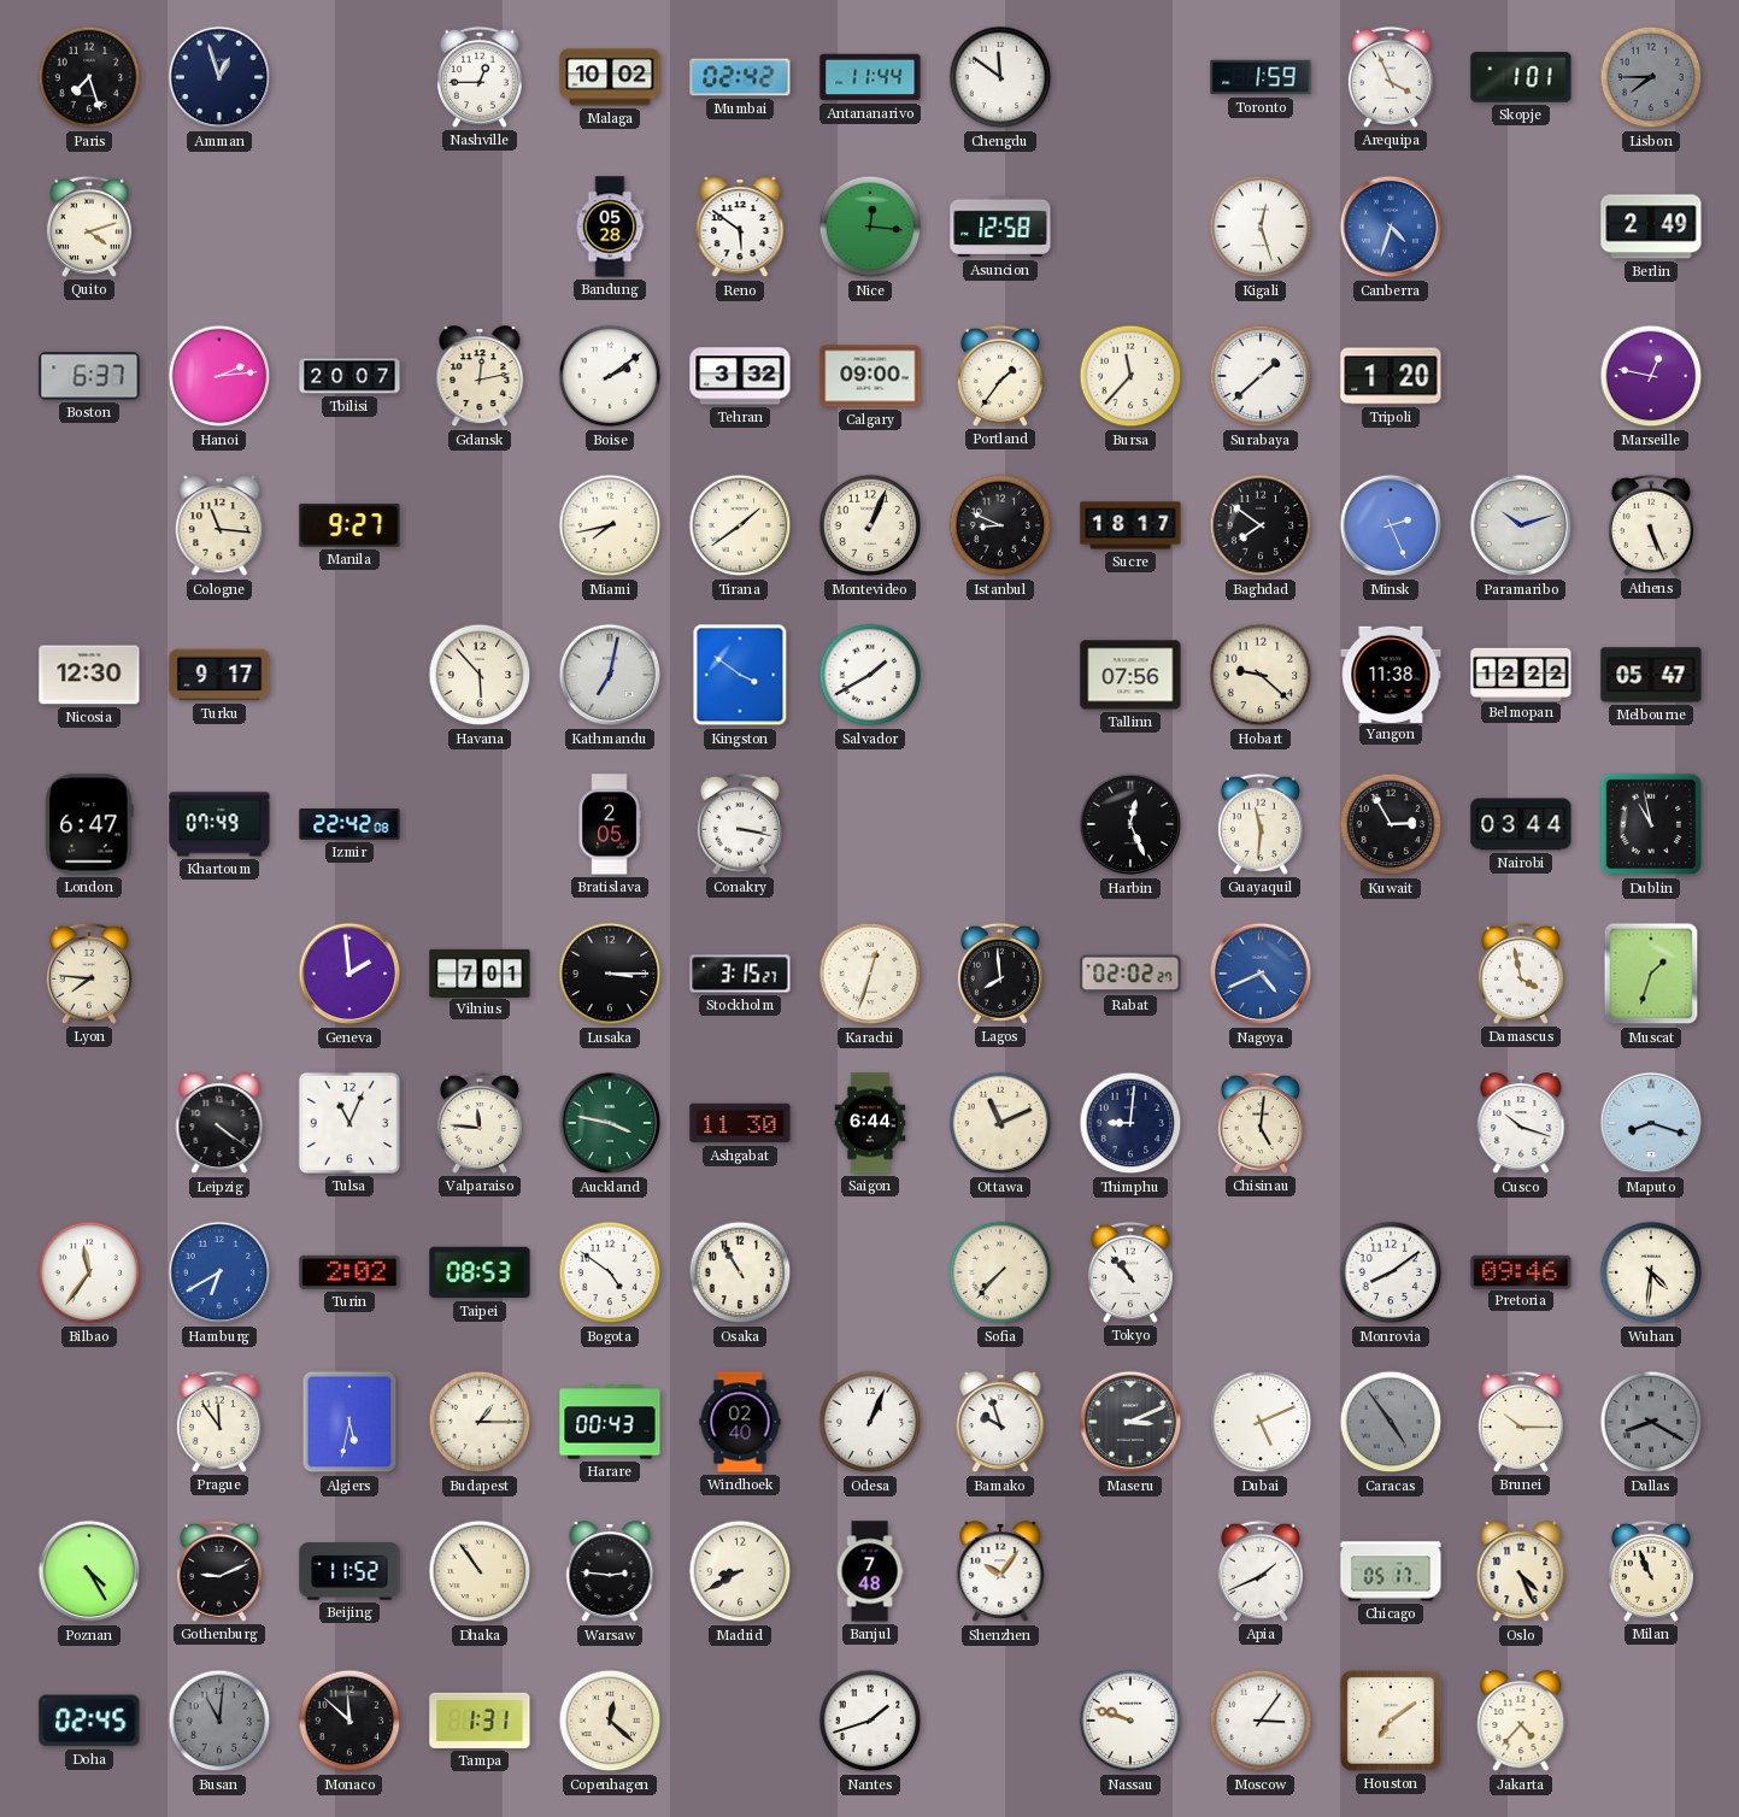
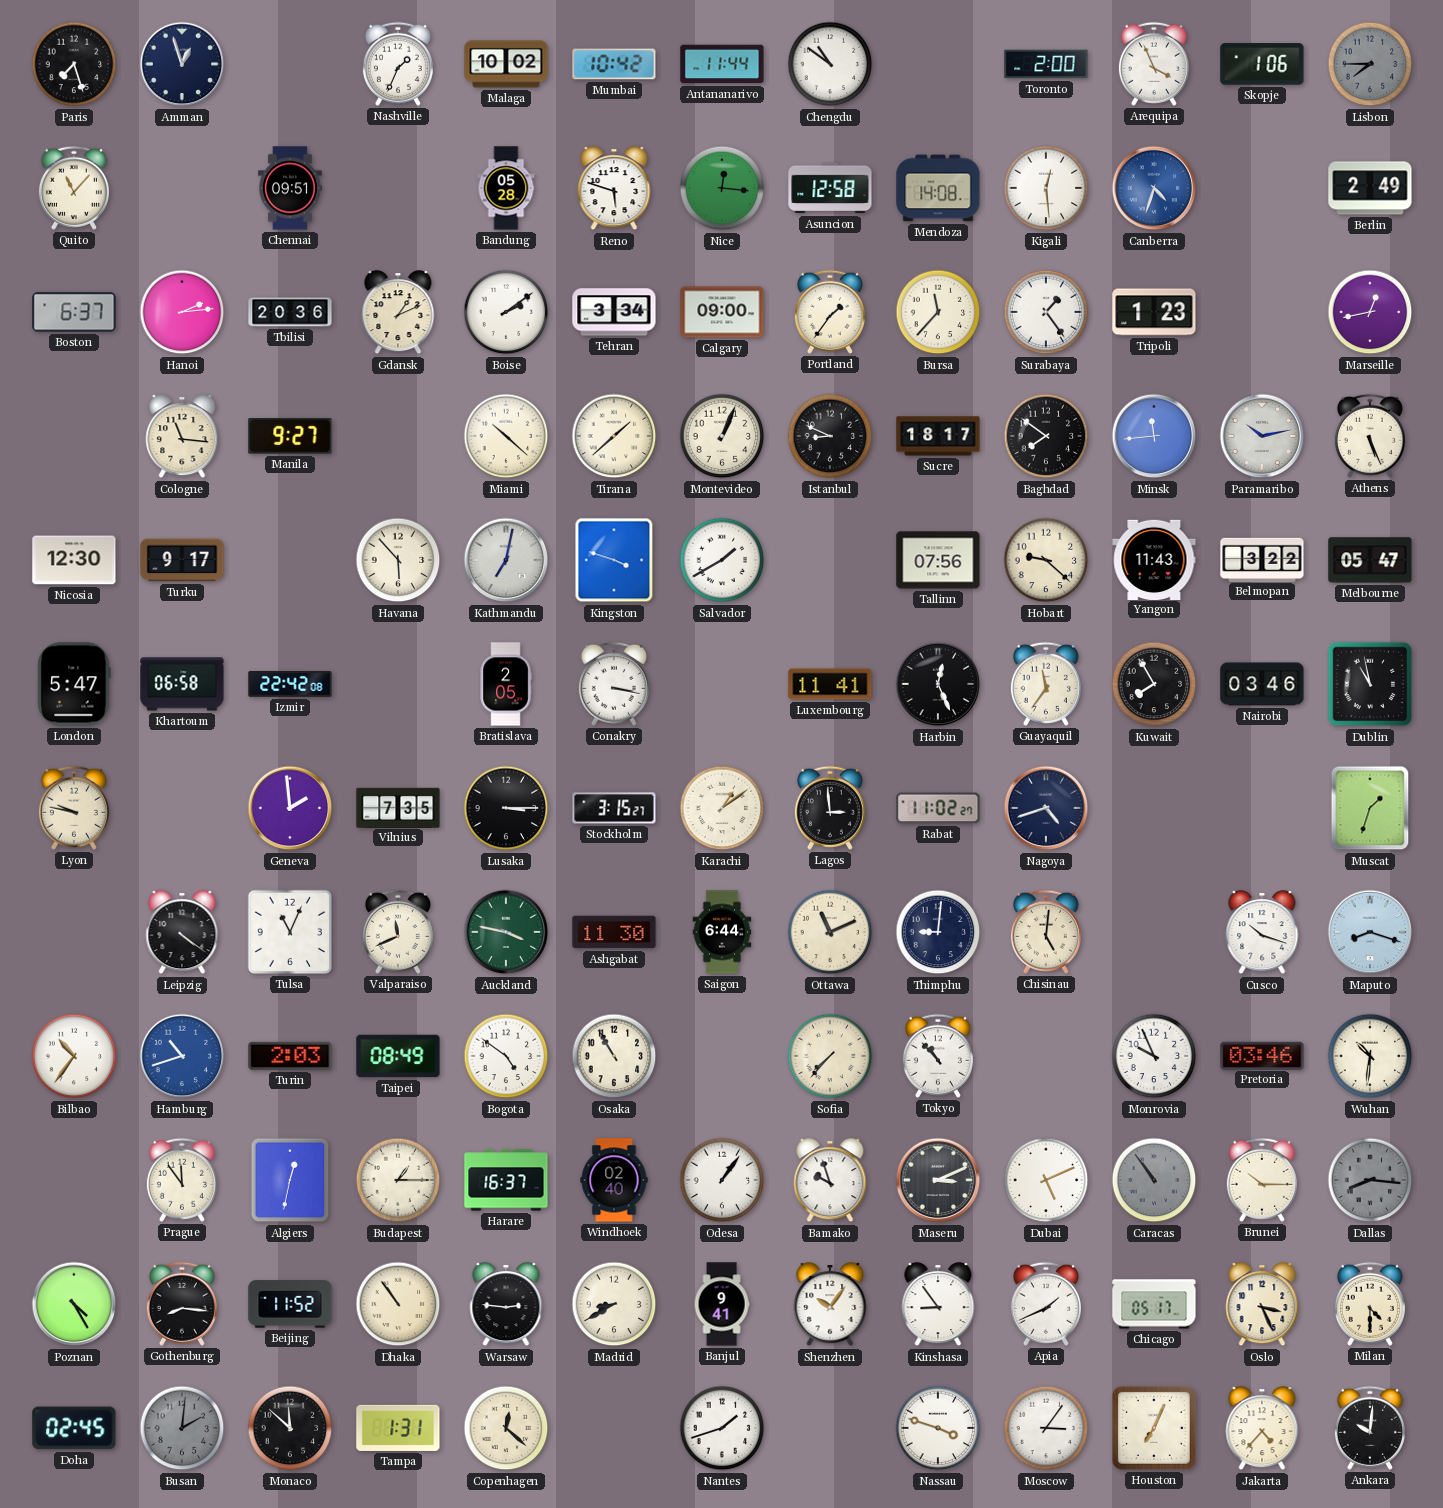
Nashville: 12:45 -> 1:34
Mumbai: 02:42 -> 10:42
Chengdu: 11:51 -> 10:51
Toronto: 1:59 -> 2:00
Skopje: 1:01 -> 1:06
Quito: 4:12 -> 11:07
Chennai: none -> 09:51
Reno: 5:51 -> 5:48
Mendoza: none -> 14:08
Kigali: 12:27 -> 12:29
Tbilisi: 20:07 -> 20:36
Gdansk: 12:13 -> 1:11
Tehran: 3:32 -> 3:34
Surabaya: 1:38 -> 1:24
Tripoli: 1:20 -> 1:23
Marseille: 12:47 -> 12:43
Miami: 7:43 -> 10:22
Tirana: 1:39 -> 1:38
Minsk: 2:26 -> 11:44
Paramaribo: 10:12 -> 10:13
Kingston: 3:51 -> 3:48
Yangon: 11:38 -> 11:43
Belmopan: 12:22 -> 3:22
London: 6:47 -> 5:47
Khartoum: 07:49 -> 06:58
Luxembourg: none -> 11:41
Guayaquil: 11:31 -> 11:36
Kuwait: 2:55 -> 7:55
Nairobi: 03:44 -> 03:46
Lyon: 7:46 -> 9:47
Vilnius: 7:01 -> 7:35
Karachi: 12:33 -> 1:09
Lagos: 7:59 -> 2:59
Rabat: 02:02 -> 11:02
Nagoya: 4:41 -> 4:42
Nagoya dial: blue -> navy
Damascus: 3:58 -> none
Valparaiso: 11:46 -> 11:41
Bilbao: 11:36 -> 10:36
Hamburg: 6:40 -> 10:42
Turin: 2:02 -> 2:03
Taipei: 08:53 -> 08:49
Monrovia: 8:09 -> 9:56
Pretoria: 09:46 -> 03:46
Wuhan: 4:31 -> 10:31
Algiers: 5:32 -> 12:32
Harare: 00:43 -> 16:37
Odesa: 1:04 -> 1:06
Caracas: 4:54 -> 10:54
Dallas: 8:20 -> 8:16
Gothenburg: 9:11 -> 8:16
Banjul: 7:48 -> 9:41
Kinshasa: none -> 8:54
Oslo: 4:26 -> 3:26
Milan: 10:56 -> 4:30
Busan: 11:01 -> 2:01
Nassau: 9:48 -> 3:48
Houston: 7:09 -> 7:04
Ankara: none -> 10:01
